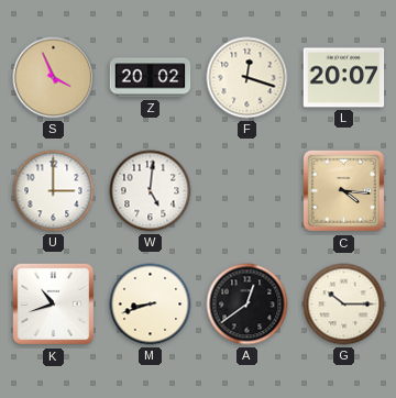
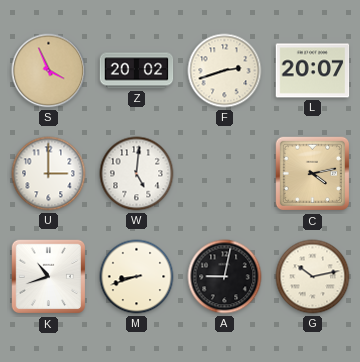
F: 12:18 -> 2:42
C: 4:16 -> 4:13
A: 12:39 -> 9:02
G: 10:15 -> 10:13
